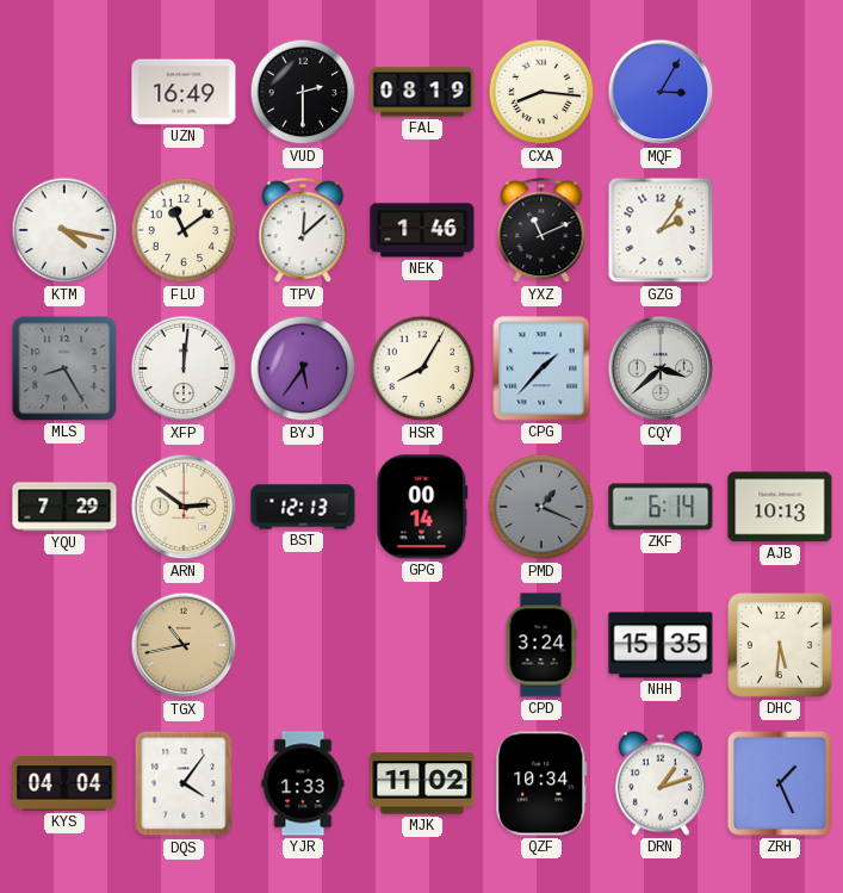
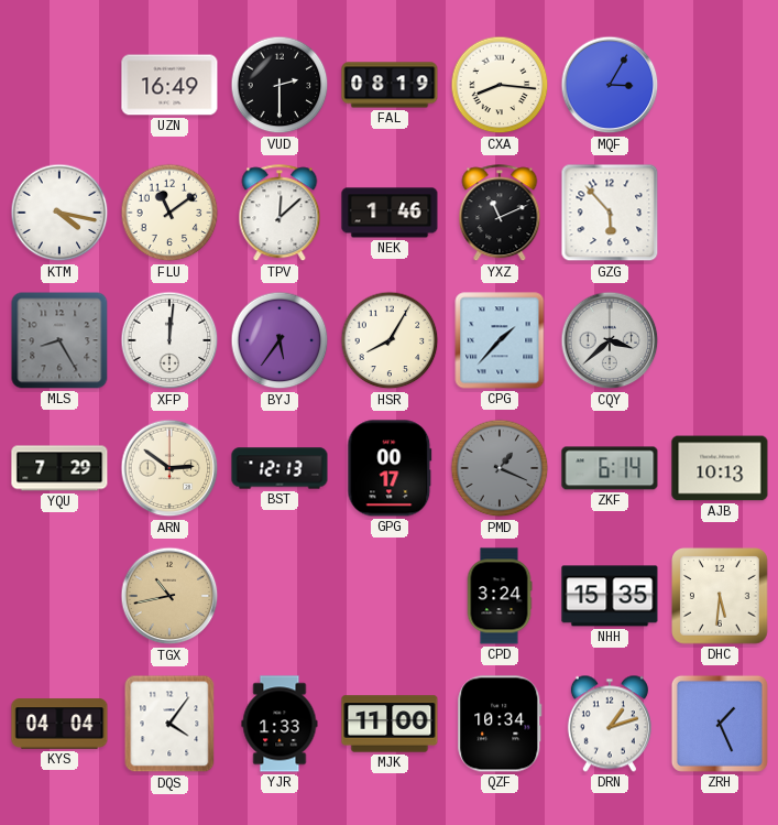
GZG: 2:06 -> 5:53
GPG: 00:14 -> 00:17
MJK: 11:02 -> 11:00
